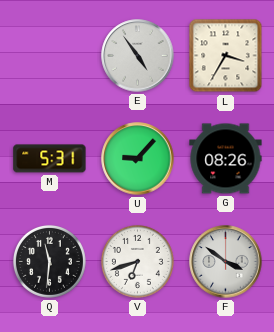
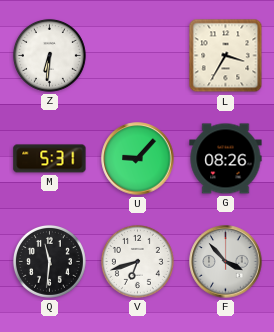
Z: none -> 6:31
E: 4:54 -> none
F: 3:51 -> 3:53
